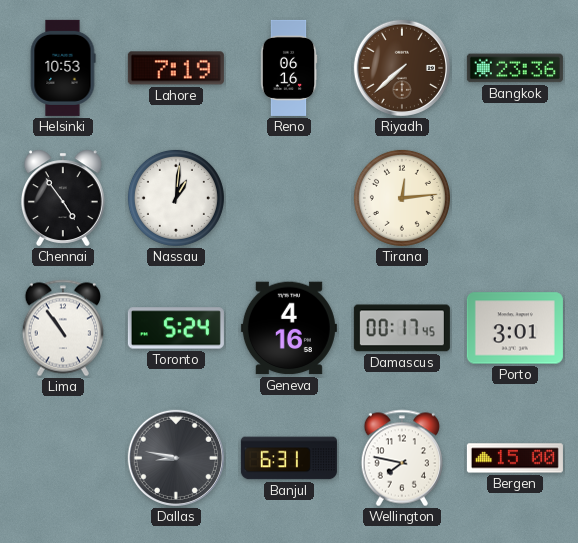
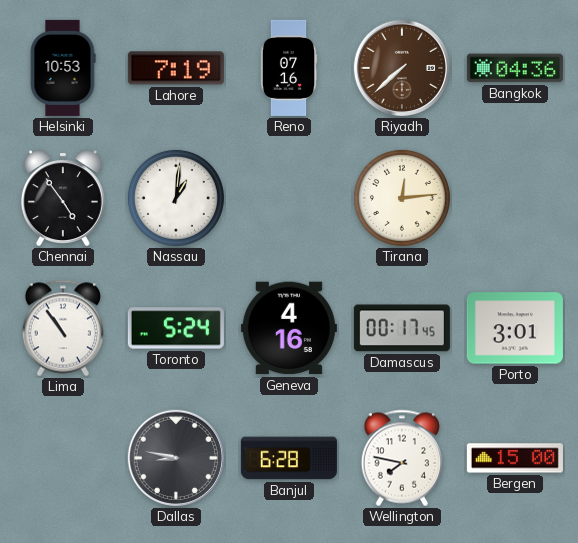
Reno: 06:16 -> 07:16
Bangkok: 23:36 -> 04:36
Banjul: 6:31 -> 6:28
